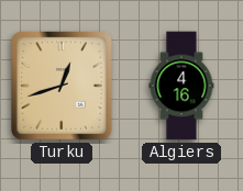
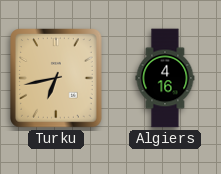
Turku: 12:42 -> 6:43
